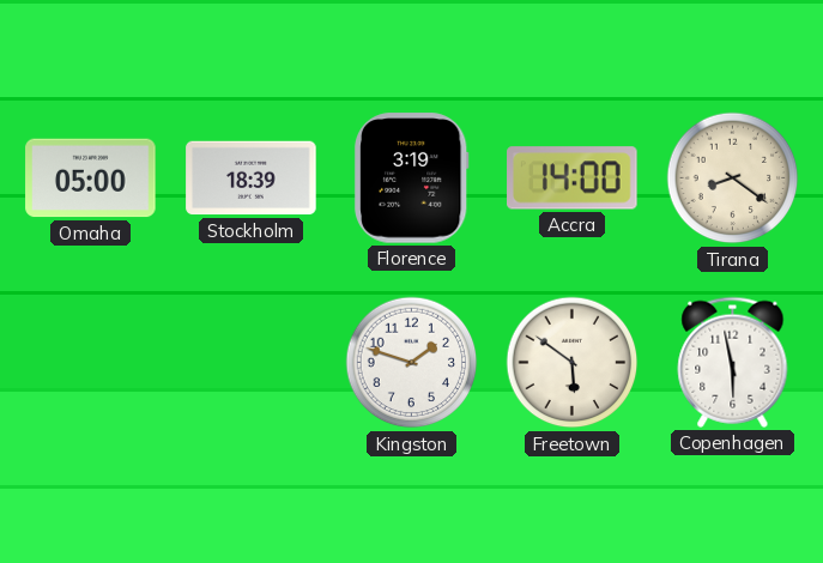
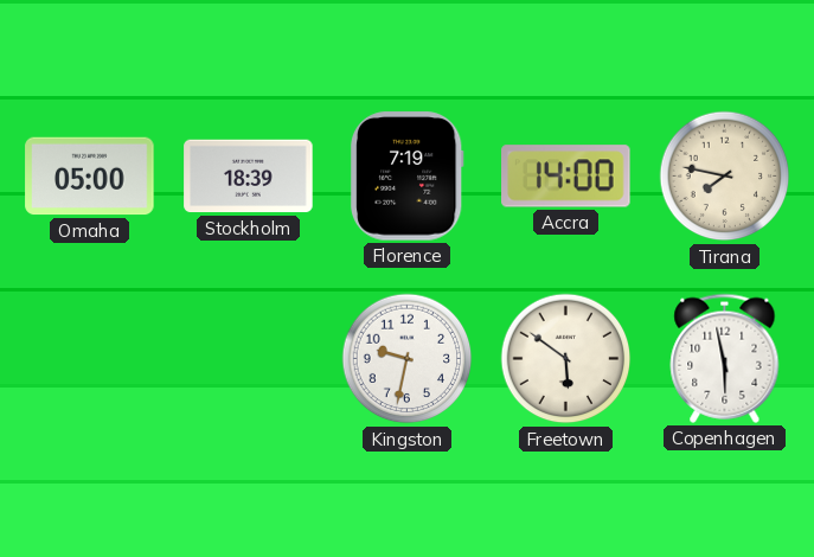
Florence: 3:19 -> 7:19
Tirana: 8:21 -> 7:47
Kingston: 1:48 -> 9:32
